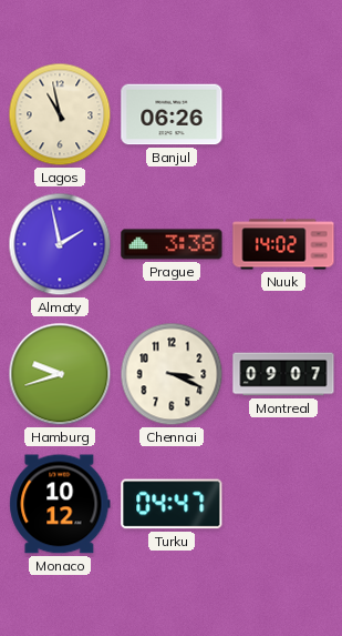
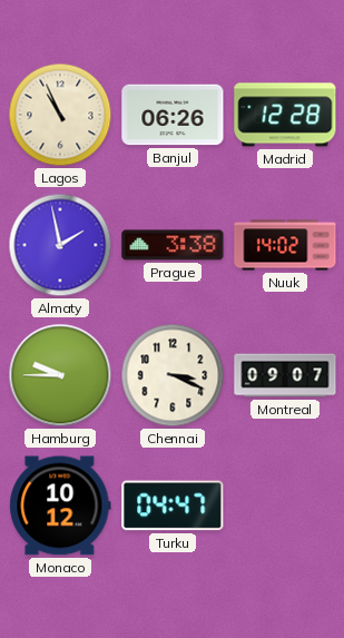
Lagos: 10:58 -> 10:56
Madrid: none -> 12:28
Hamburg: 9:42 -> 9:45
